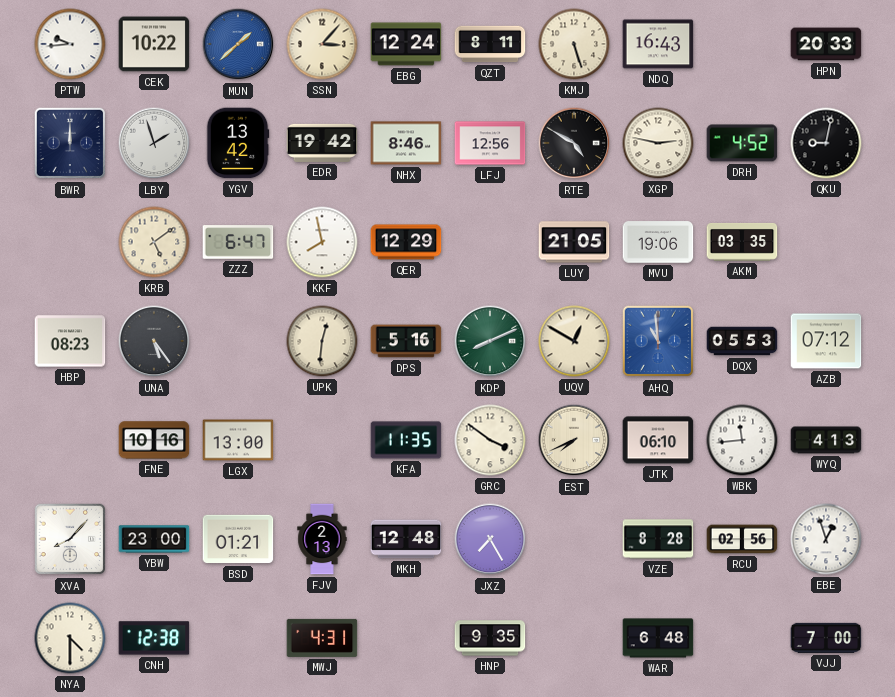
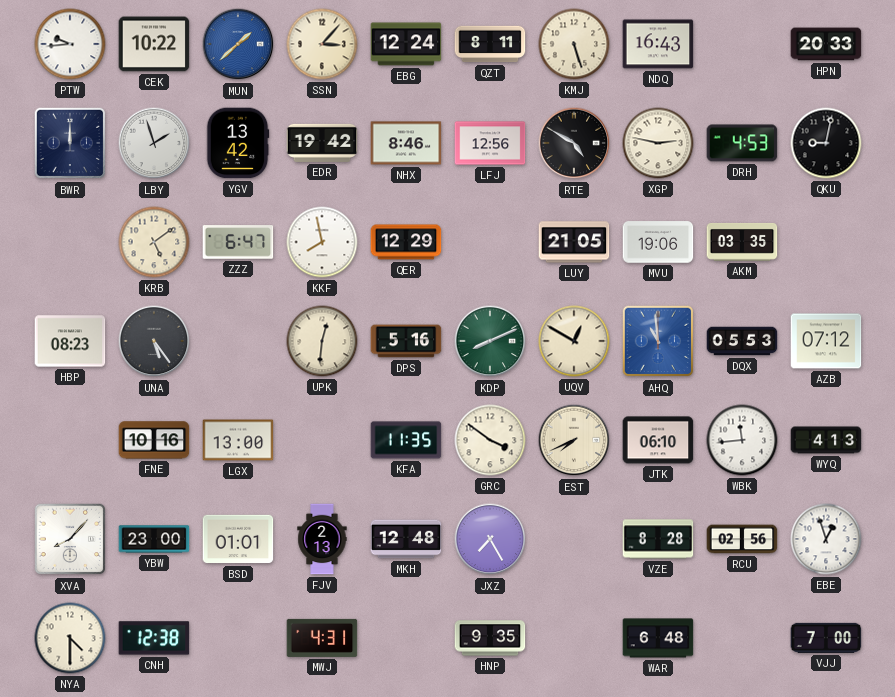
DRH: 4:52 -> 4:53
BSD: 01:21 -> 01:01
